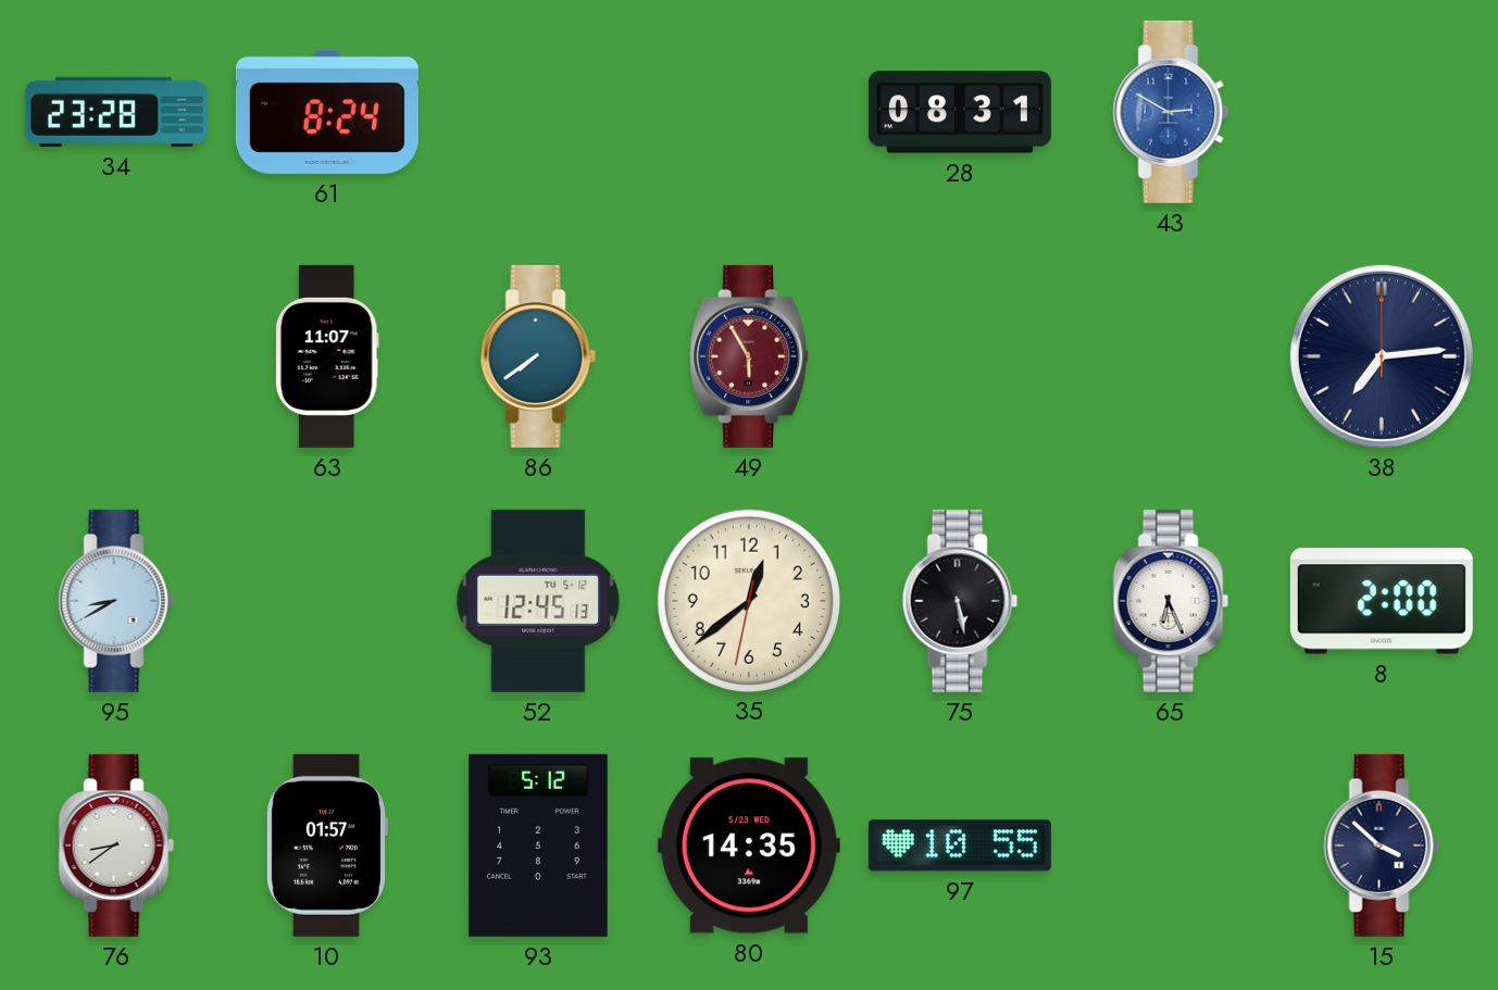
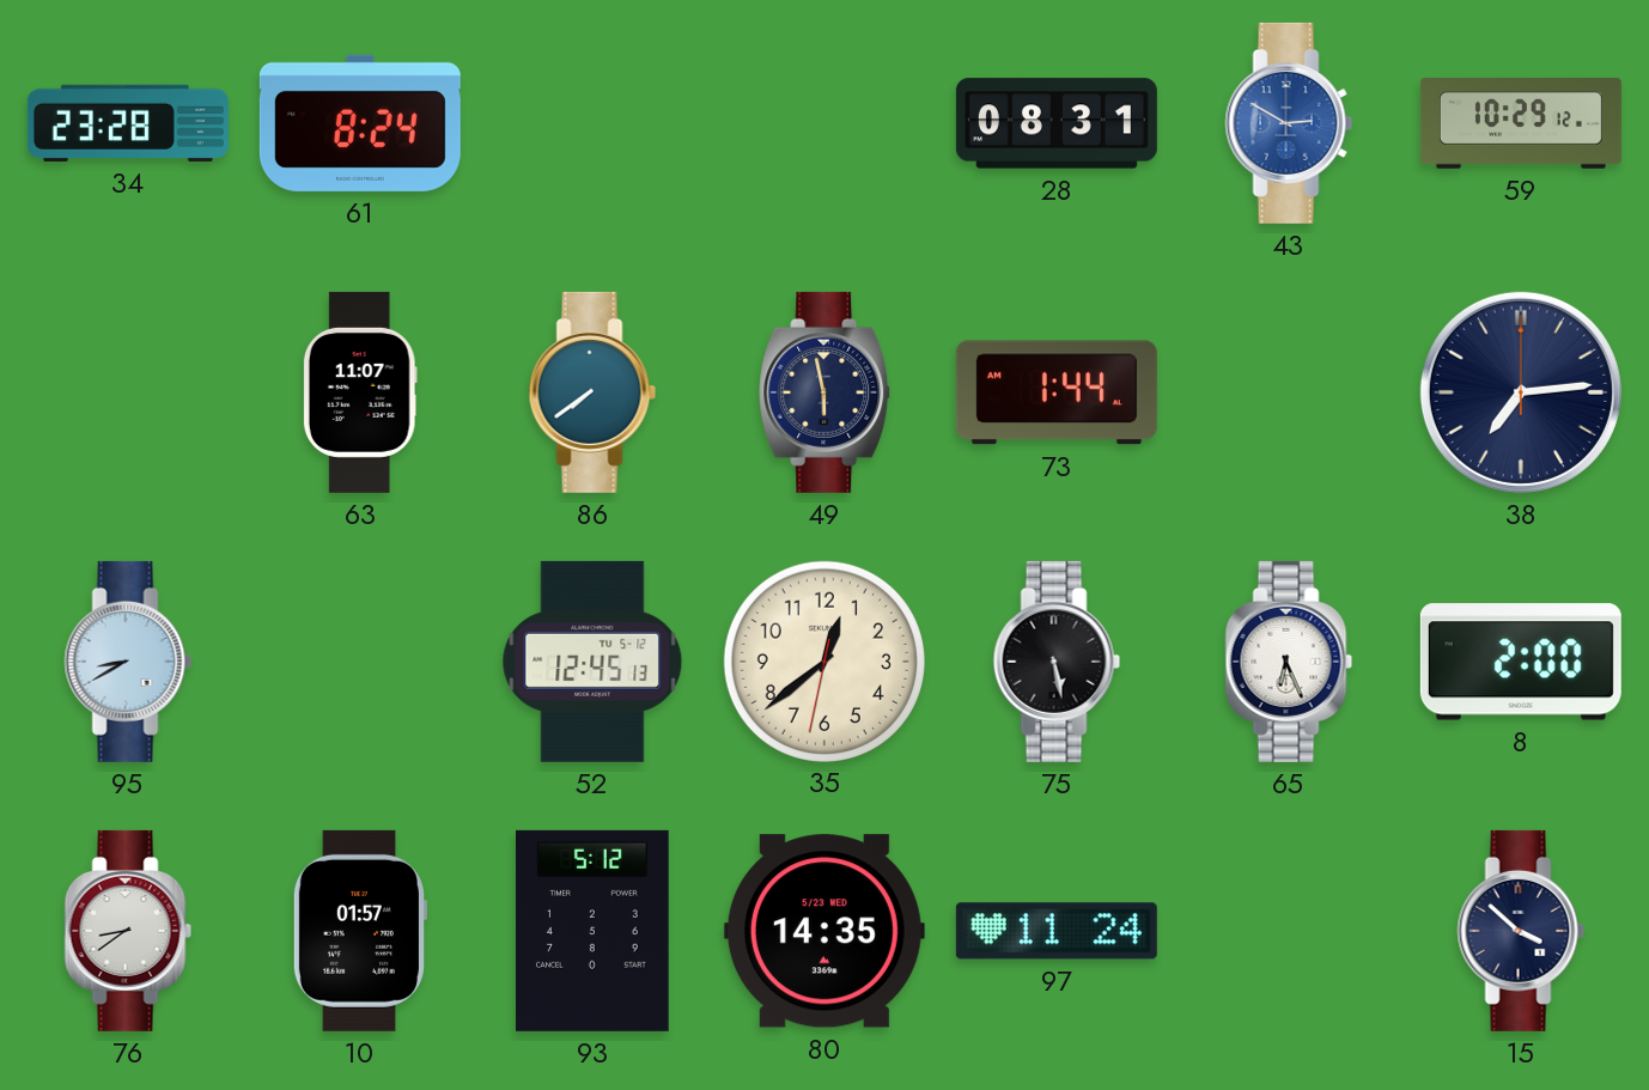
59: none -> 10:29
49: 5:55 -> 5:58
49 dial: burgundy -> navy
73: none -> 1:44
97: 10:55 -> 11:24
